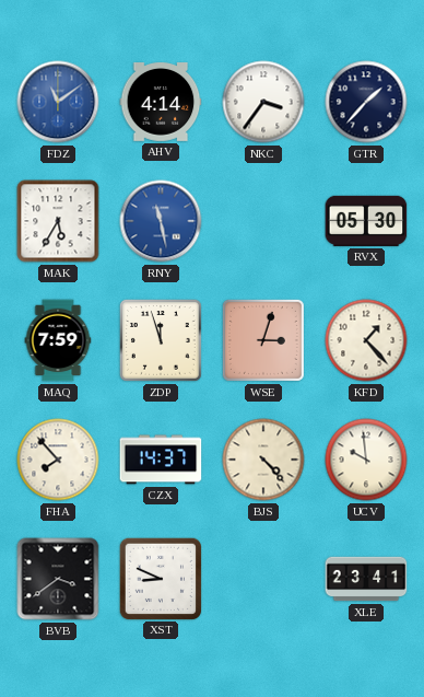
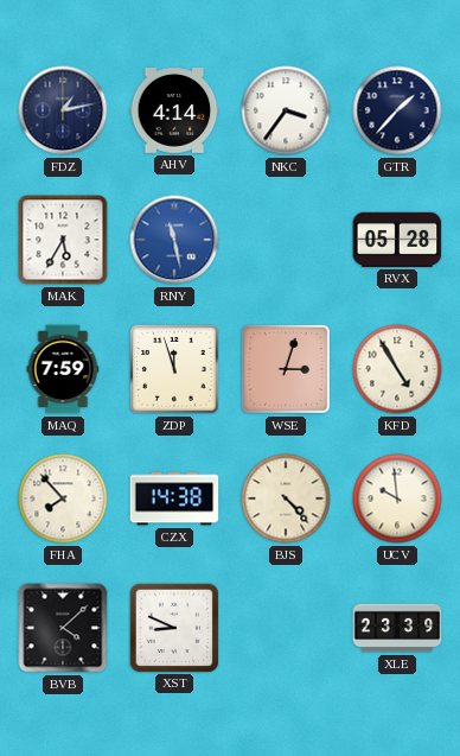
FDZ: 11:09 -> 1:13
FDZ dial: blue -> navy
RVX: 05:30 -> 05:28
KFD: 1:23 -> 4:55
CZX: 14:37 -> 14:38
BVB: 3:39 -> 4:08
XLE: 23:41 -> 23:39
